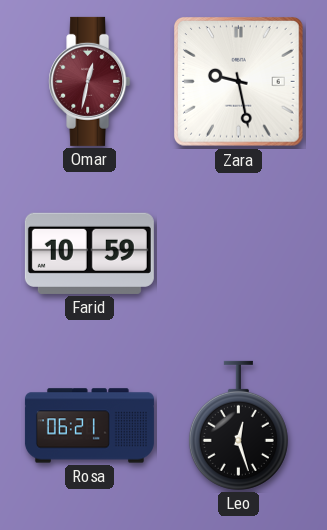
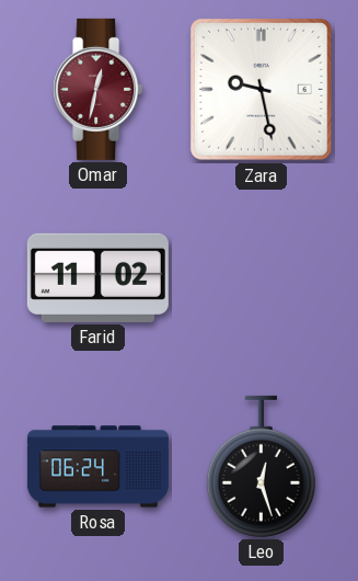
Farid: 10:59 -> 11:02
Rosa: 06:21 -> 06:24
